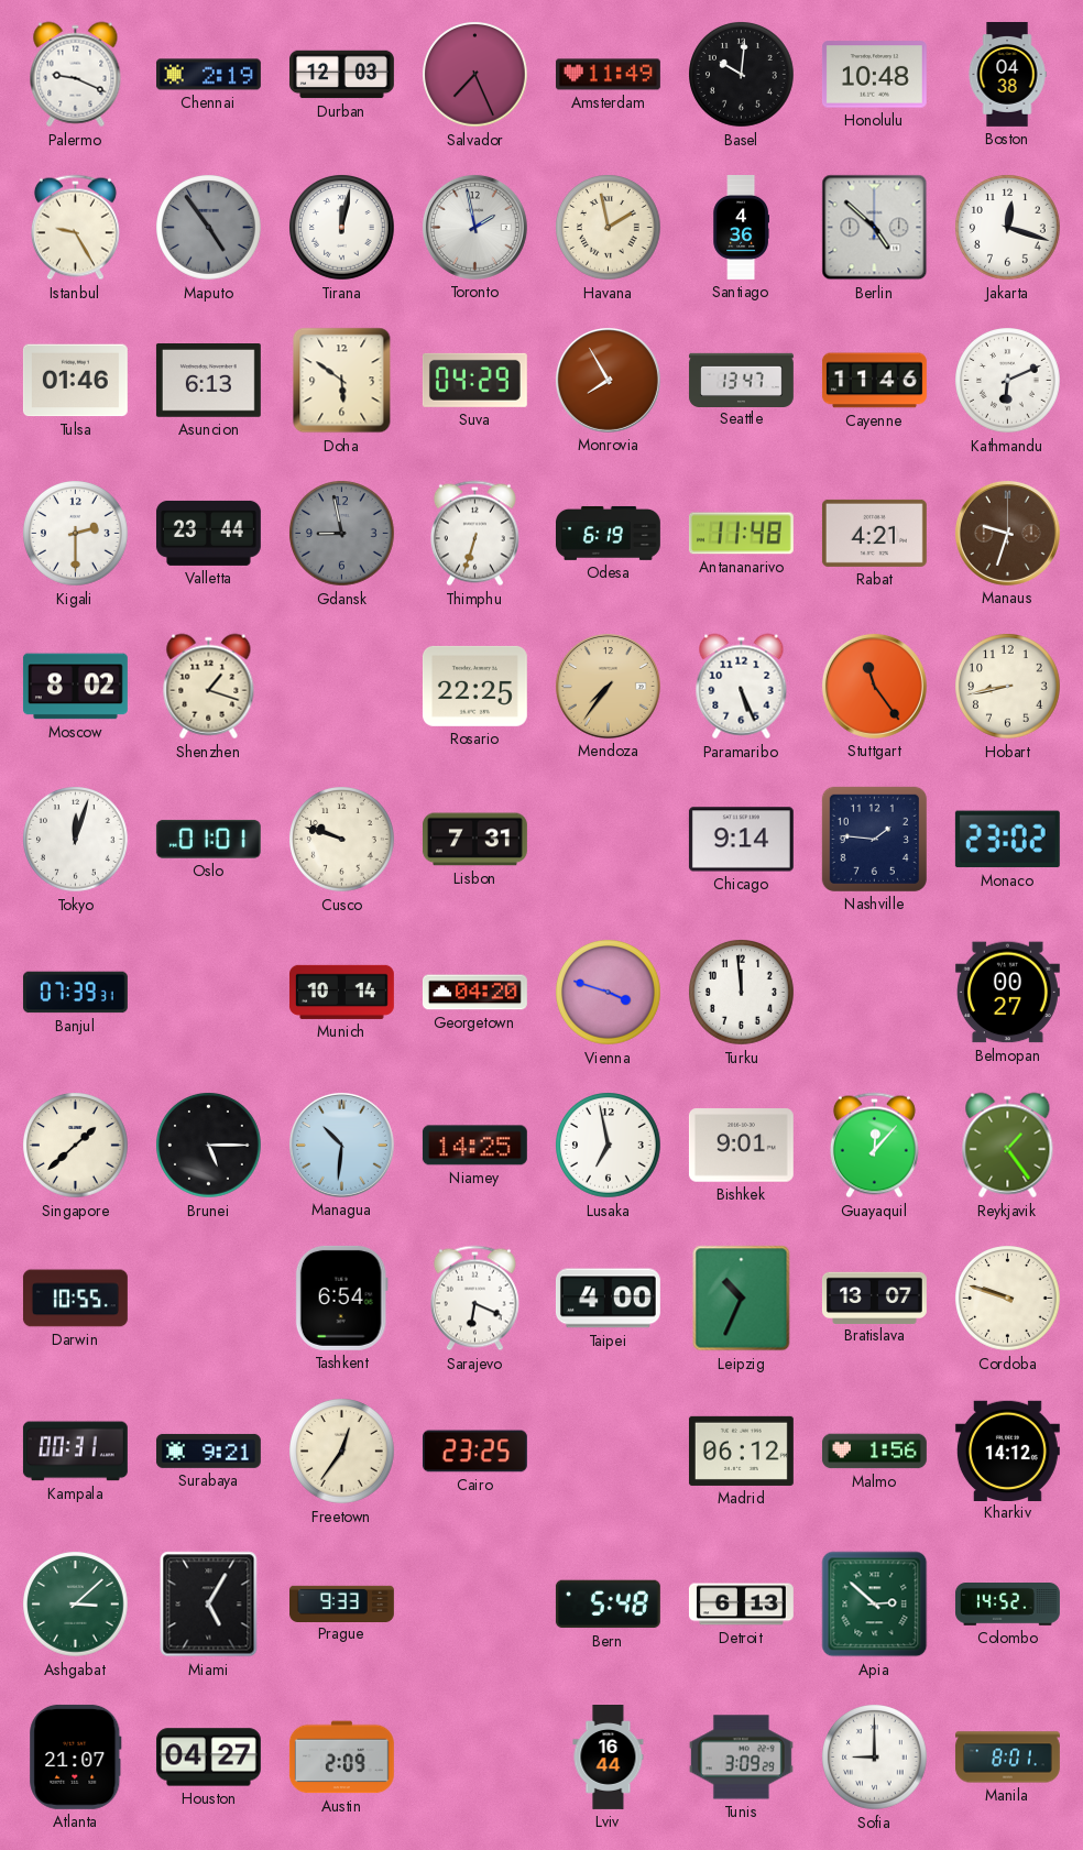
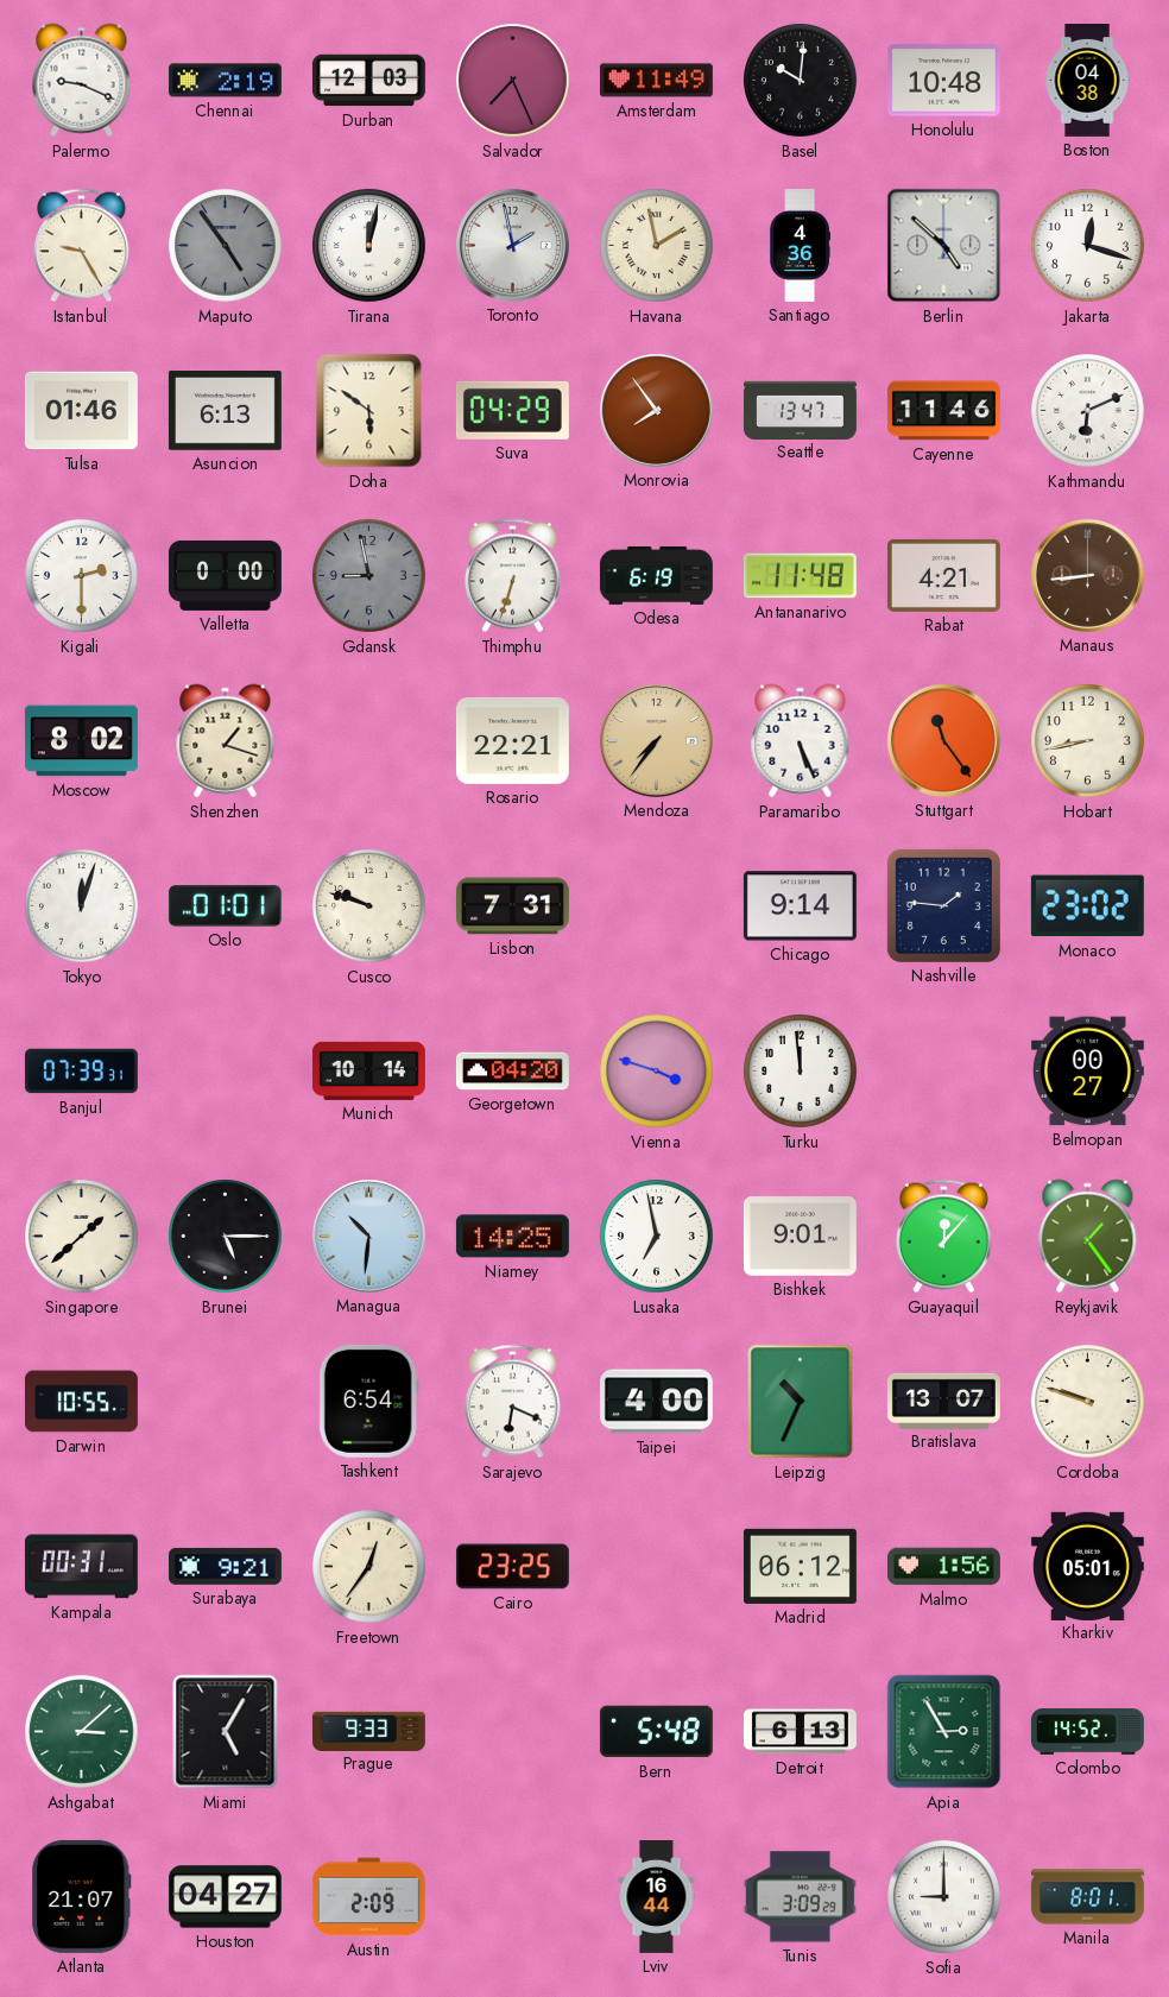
Monrovia: 7:55 -> 7:54
Valletta: 23:44 -> 0:00
Manaus: 9:33 -> 8:44
Rosario: 22:25 -> 22:21
Kharkiv: 14:12 -> 05:01
Apia: 2:52 -> 2:55
